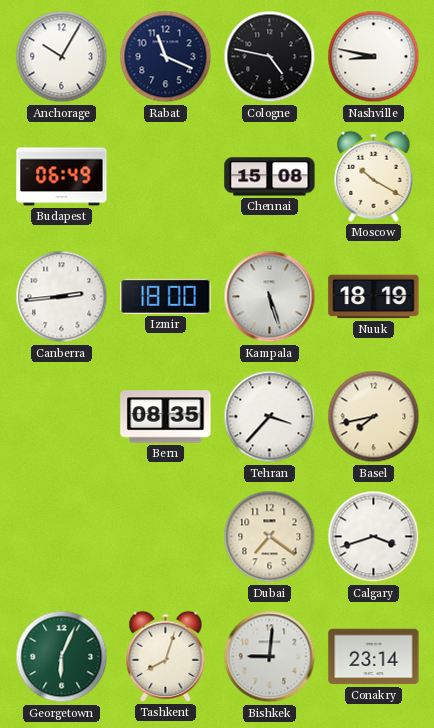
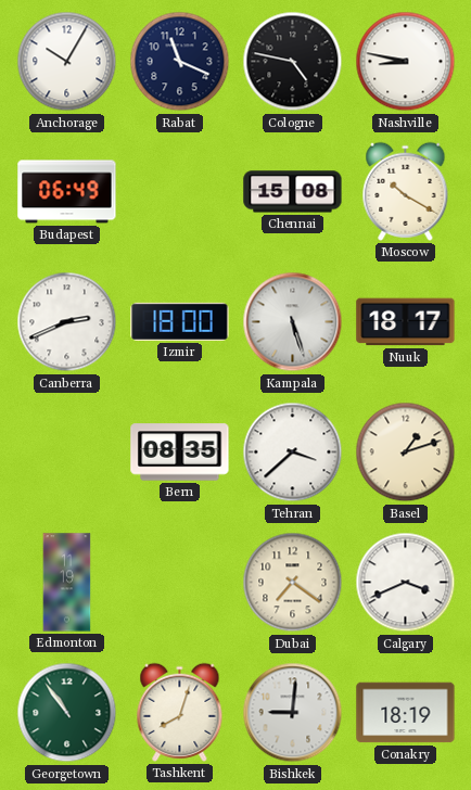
Canberra: 2:44 -> 2:41
Nuuk: 18:19 -> 18:17
Tehran: 3:37 -> 3:38
Basel: 7:43 -> 1:12
Edmonton: none -> 11:19
Calgary: 3:42 -> 3:41
Georgetown: 6:04 -> 10:54
Conakry: 23:14 -> 18:19
